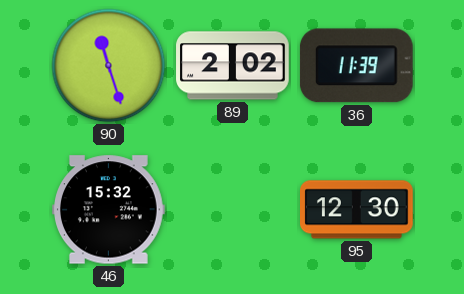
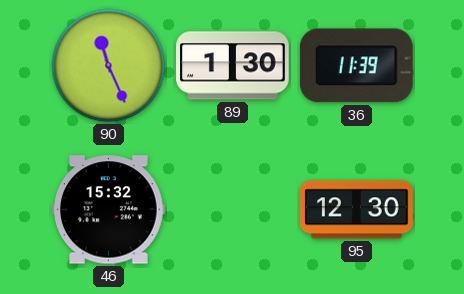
90: 11:27 -> 11:26
89: 2:02 -> 1:30
